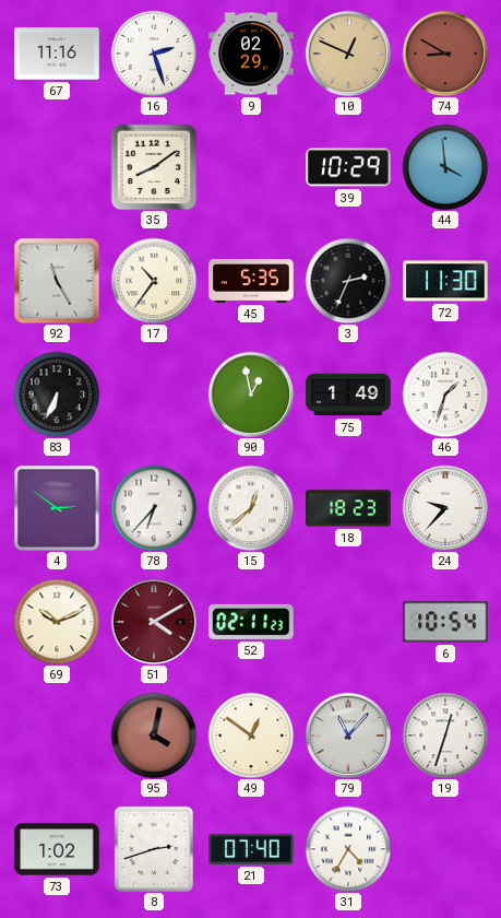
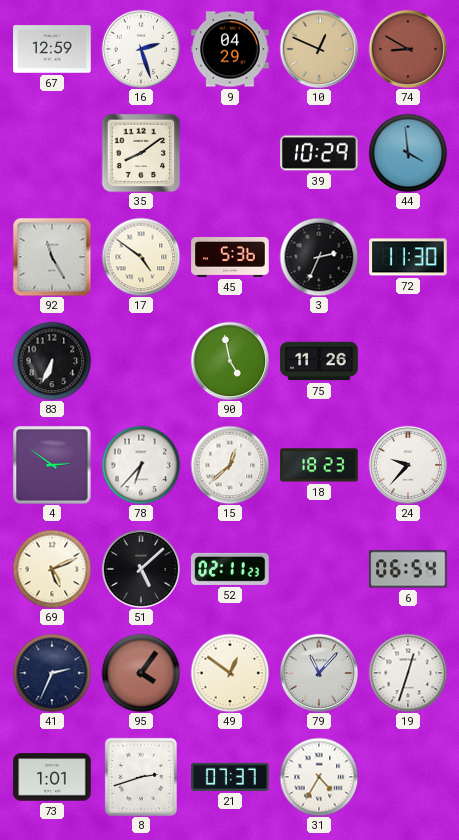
67: 11:16 -> 12:59
9: 02:29 -> 04:29
17: 10:36 -> 4:51
45: 5:35 -> 5:36
90: 12:58 -> 4:58
75: 1:49 -> 11:26
46: 1:33 -> none
69: 10:11 -> 5:11
51: 4:10 -> 5:08
51 dial: burgundy -> black
6: 10:54 -> 06:54
41: none -> 2:34
95: 4:02 -> 4:06
73: 1:02 -> 1:01
21: 07:40 -> 07:37
